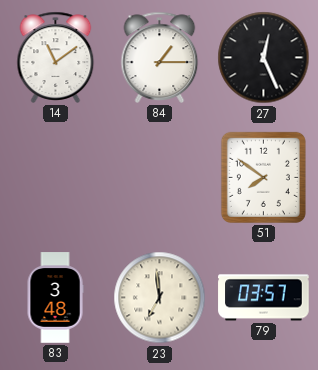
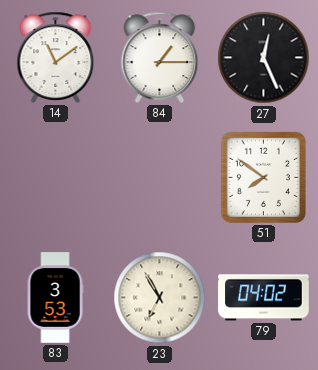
83: 3:48 -> 3:53
23: 6:59 -> 6:55
79: 03:57 -> 04:02
